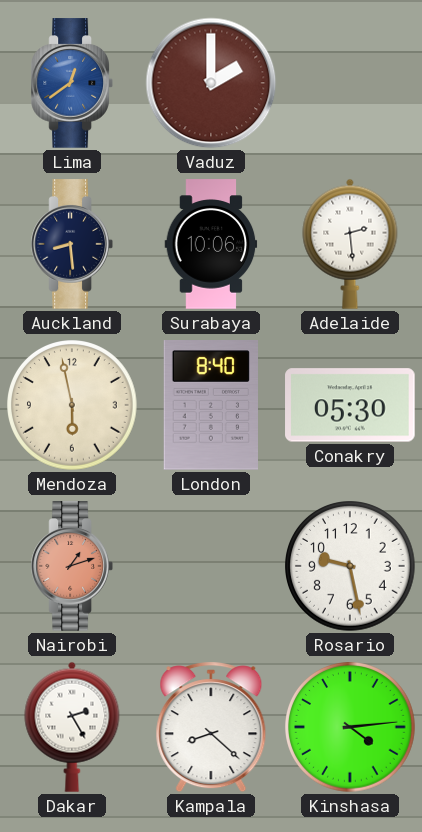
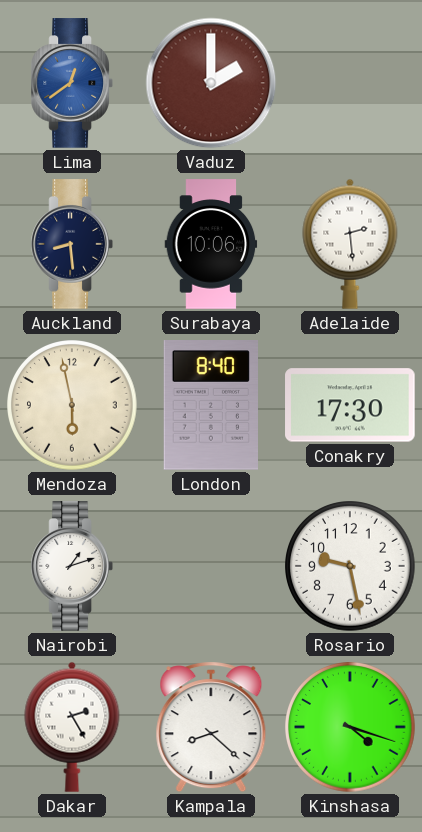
Conakry: 05:30 -> 17:30
Nairobi dial: salmon -> white
Kinshasa: 4:14 -> 4:18
